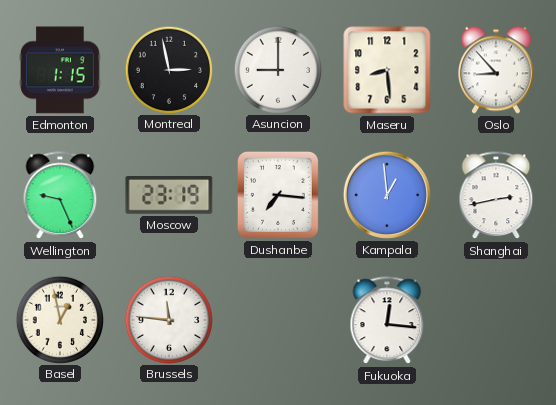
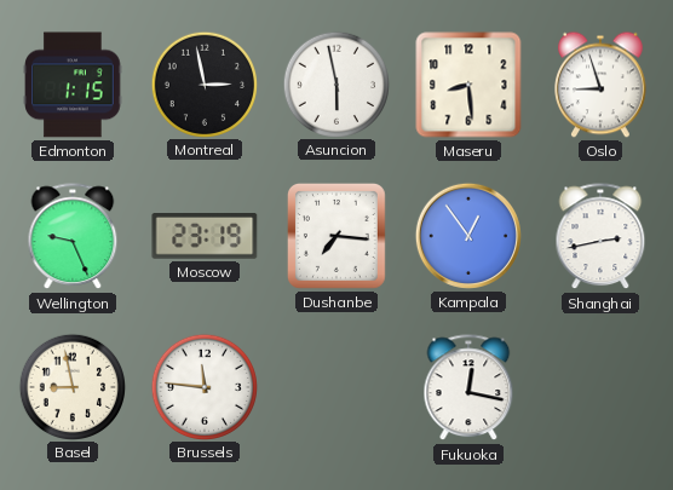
Asuncion: 9:00 -> 5:58
Oslo: 8:53 -> 8:57
Kampala: 12:59 -> 12:54
Basel: 12:58 -> 8:58
Fukuoka: 12:16 -> 12:17
